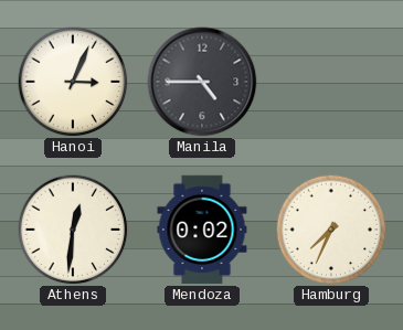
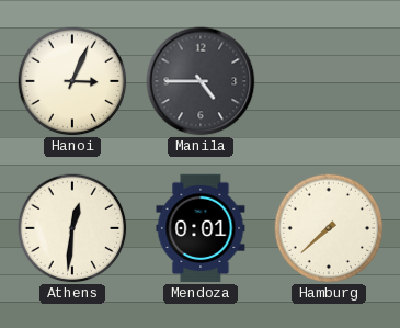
Mendoza: 0:02 -> 0:01
Hamburg: 7:34 -> 7:38
